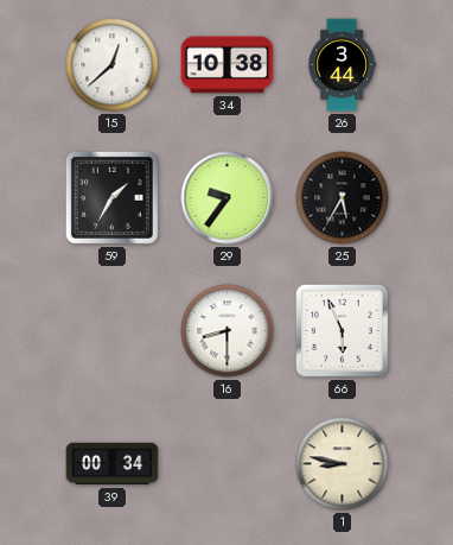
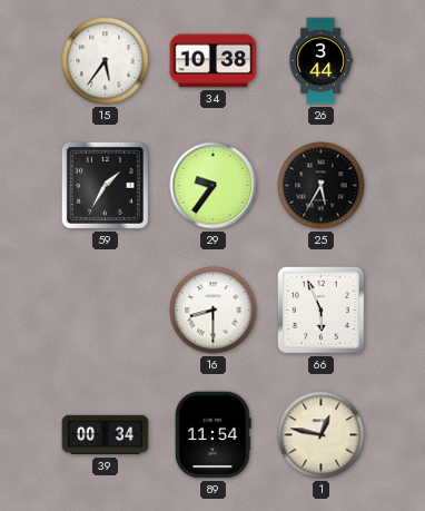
15: 12:38 -> 5:36
89: none -> 11:54
1: 8:47 -> 12:47
